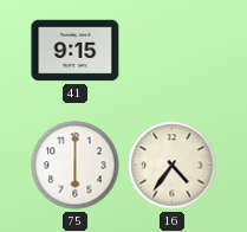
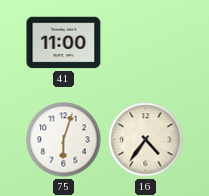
41: 9:15 -> 11:00
75: 6:00 -> 6:03
